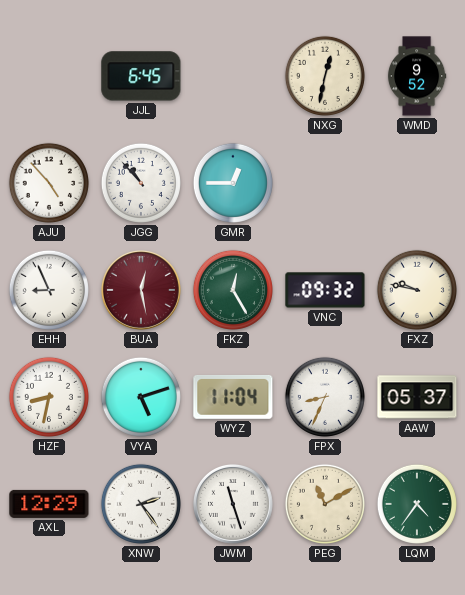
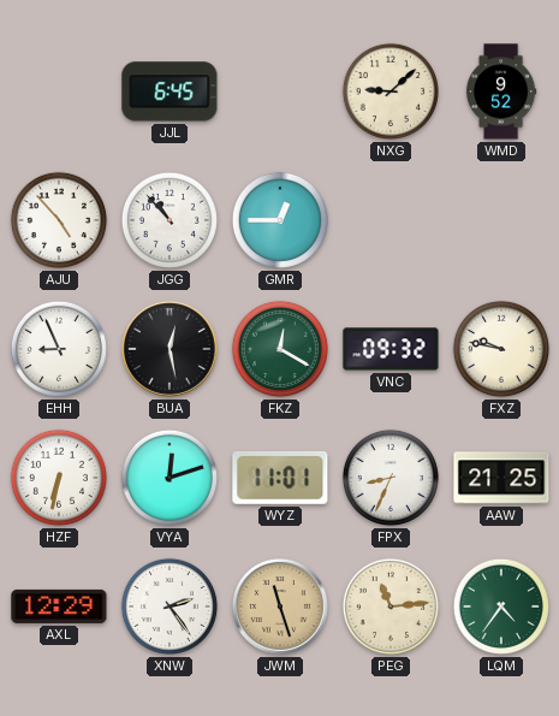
NXG: 12:32 -> 9:08
BUA dial: burgundy -> black
FKZ: 12:25 -> 12:20
HZF: 8:32 -> 6:32
VYA: 5:12 -> 12:12
WYZ: 11:04 -> 11:01
AAW: 05:37 -> 21:25
JWM dial: white -> champagne
PEG: 11:10 -> 11:14
